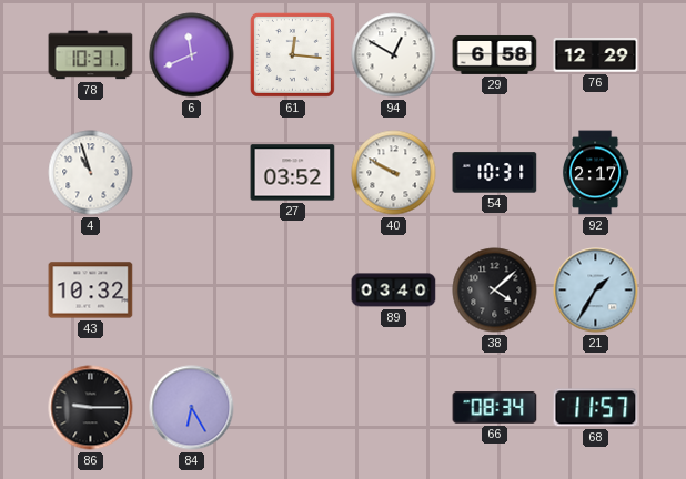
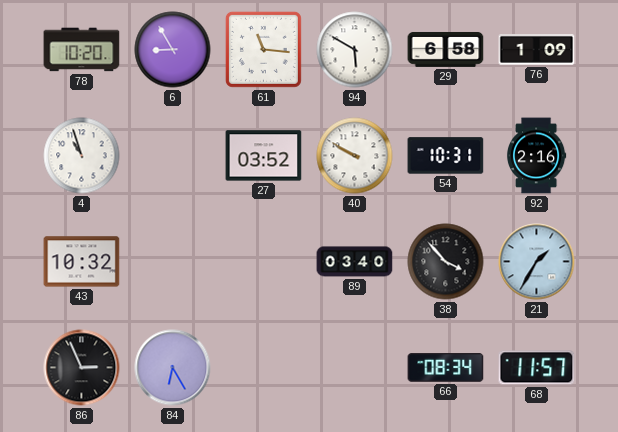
78: 10:31 -> 10:20
6: 11:41 -> 8:55
61: 12:16 -> 11:16
94: 12:50 -> 5:50
76: 12:29 -> 1:09
92: 2:17 -> 2:16
38: 4:08 -> 3:53
86: 9:15 -> 2:56
